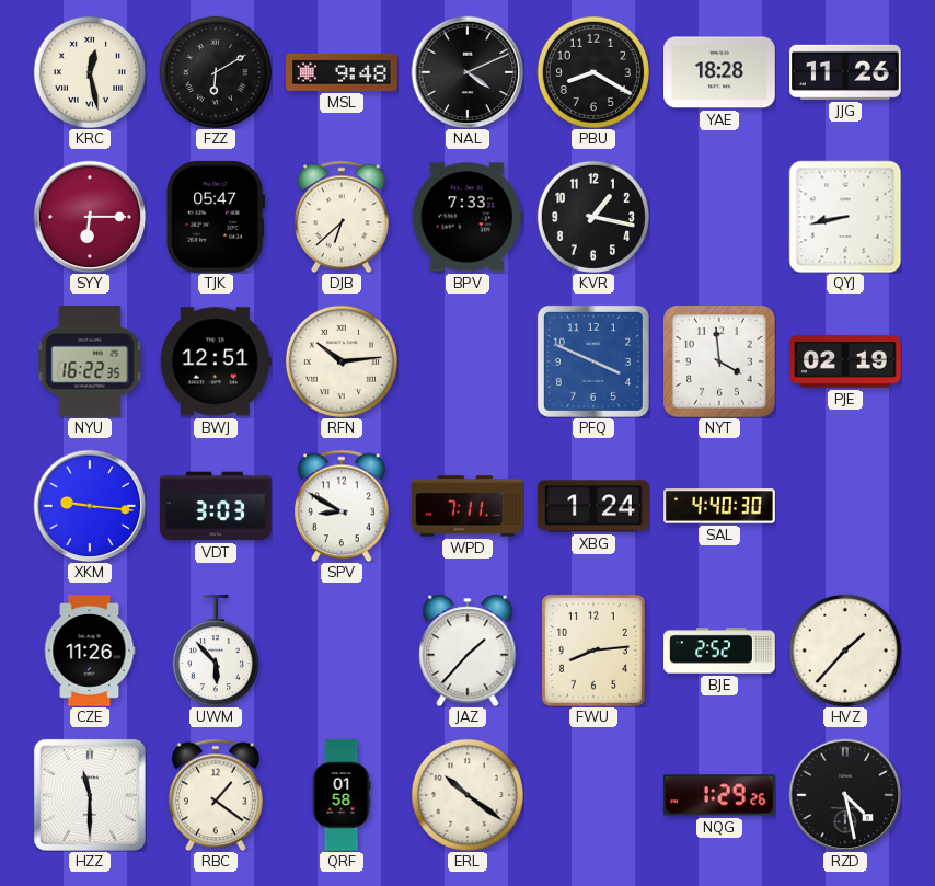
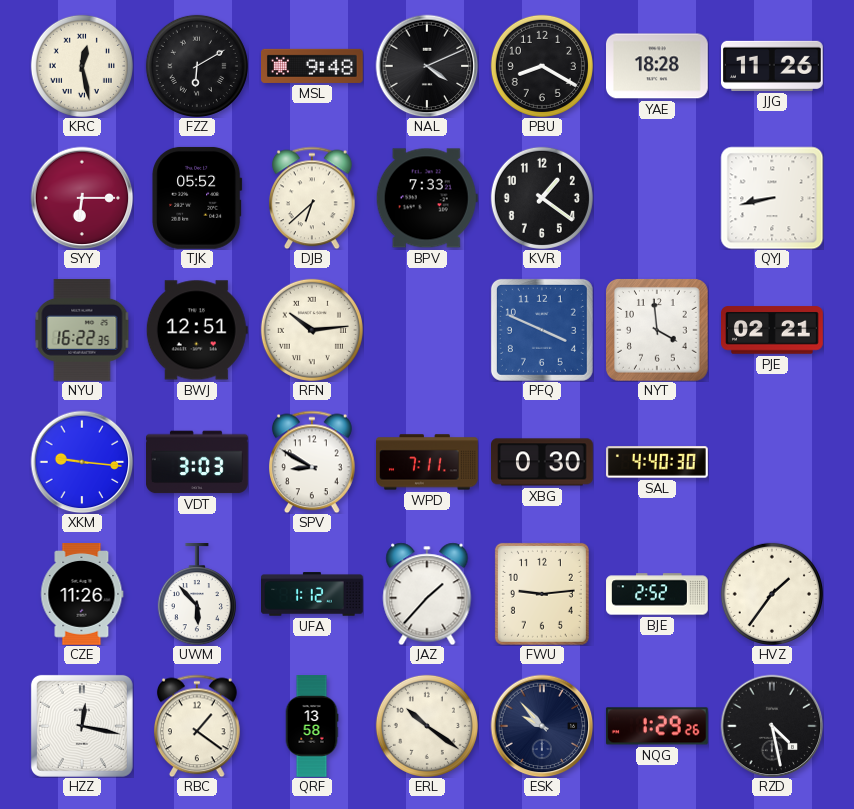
TJK: 05:47 -> 05:52
KVR: 1:17 -> 1:21
PJE: 02:19 -> 02:21
XBG: 1:24 -> 0:30
UFA: none -> 1:12
FWU: 8:14 -> 9:14
HVZ: 1:37 -> 1:36
HZZ: 11:30 -> 12:17
QRF: 01:58 -> 13:58
ESK: none -> 9:53
